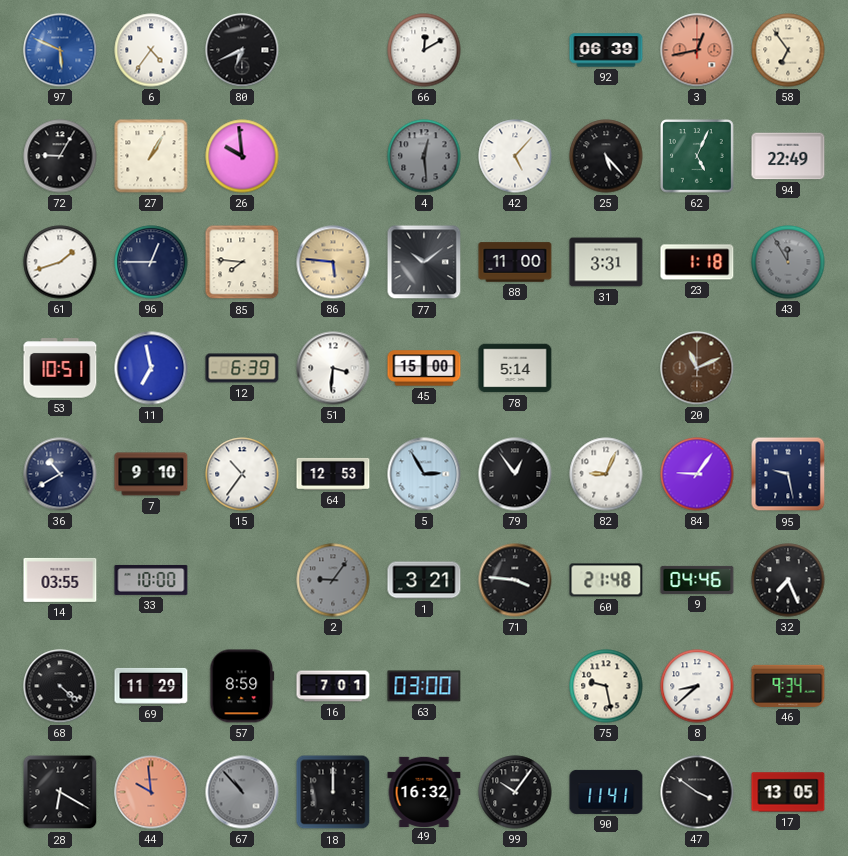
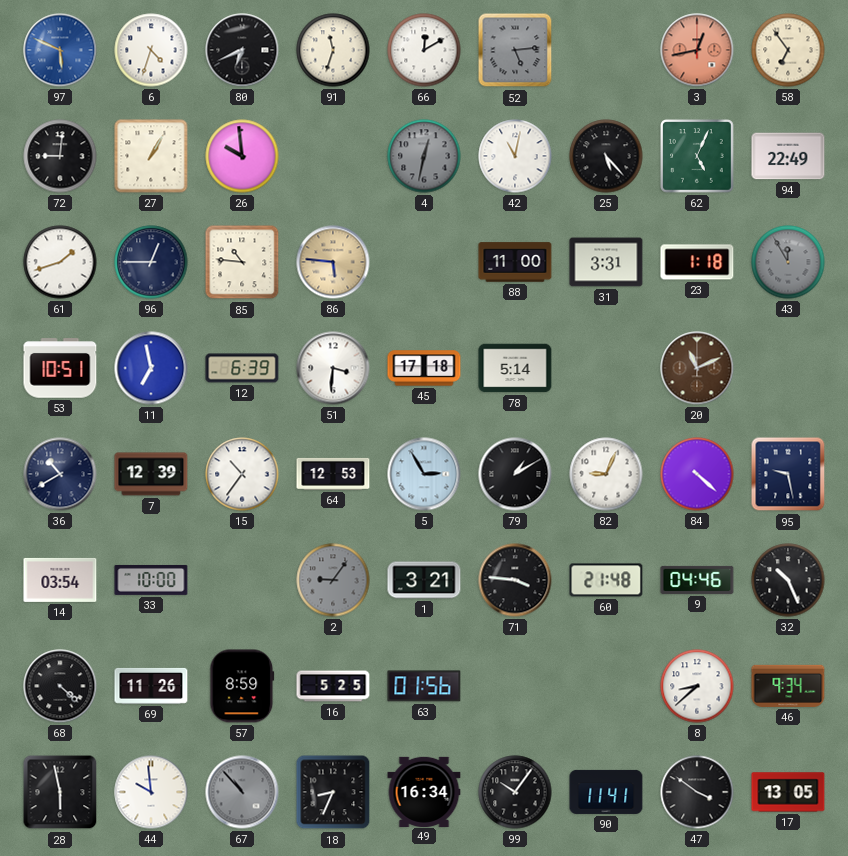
6: 4:36 -> 4:33
91: none -> 11:33
52: none -> 5:14
92: 06:39 -> none
72: 9:05 -> 9:01
4: 12:29 -> 12:32
42: 5:07 -> 11:02
85: 7:46 -> 10:46
77: 10:09 -> none
45: 15:00 -> 17:18
7: 9:10 -> 12:39
79: 12:54 -> 1:10
84: 9:06 -> 4:22
14: 03:55 -> 03:54
32: 7:26 -> 10:26
69: 11:29 -> 11:26
16: 7:01 -> 5:25
63: 03:00 -> 01:56
75: 9:28 -> none
28: 6:20 -> 5:58
44 dial: salmon -> white
18: 12:00 -> 8:34
49: 16:32 -> 16:34
